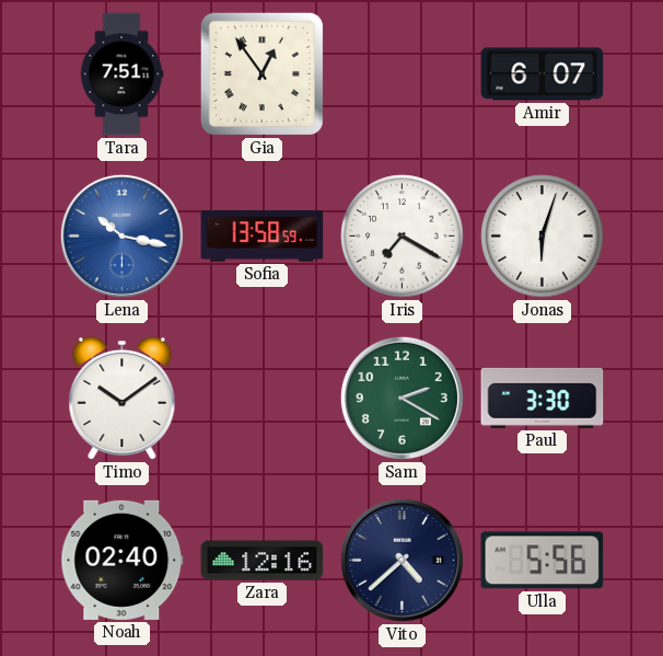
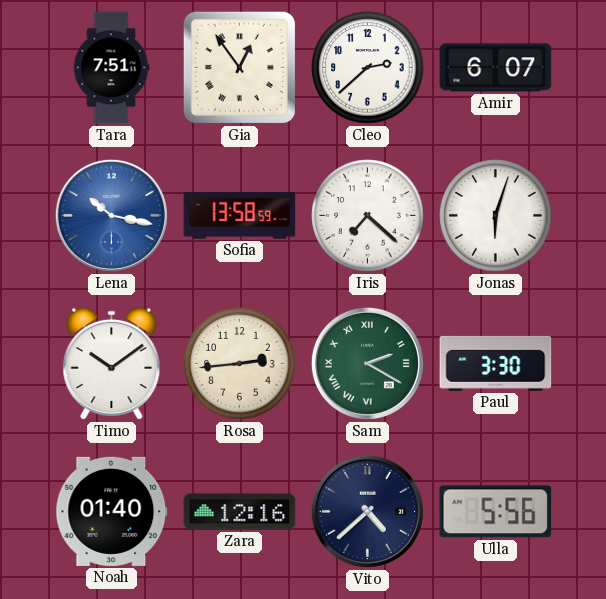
Cleo: none -> 2:38
Iris: 7:20 -> 7:22
Rosa: none -> 2:44
Sam numerals: Arabic -> Roman
Noah: 02:40 -> 01:40
